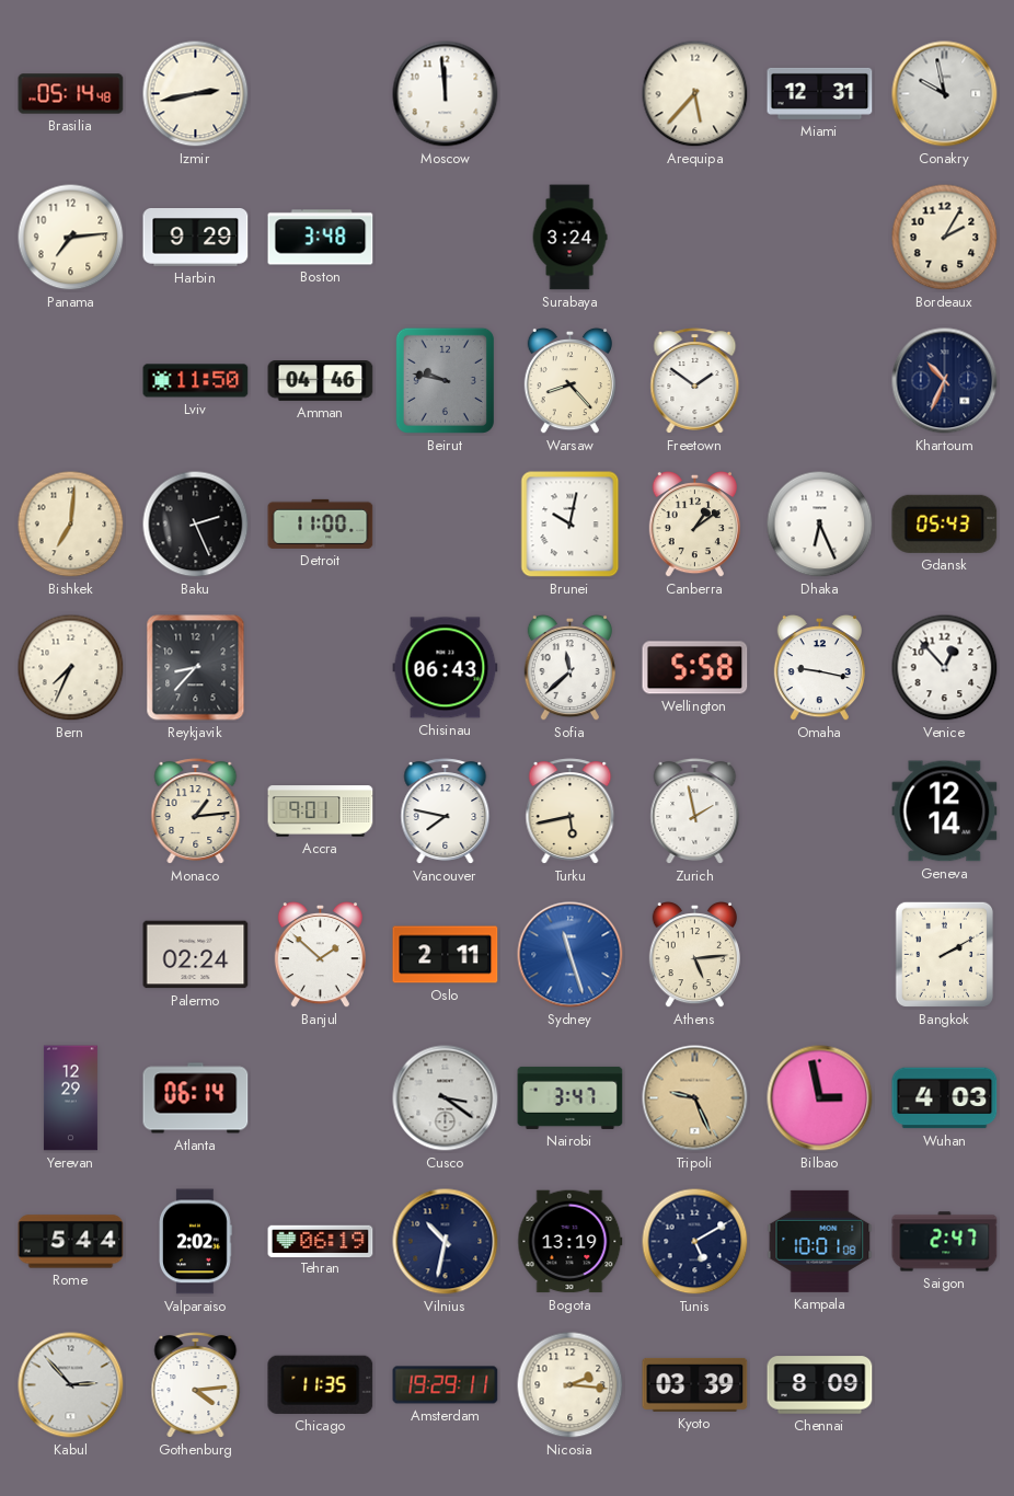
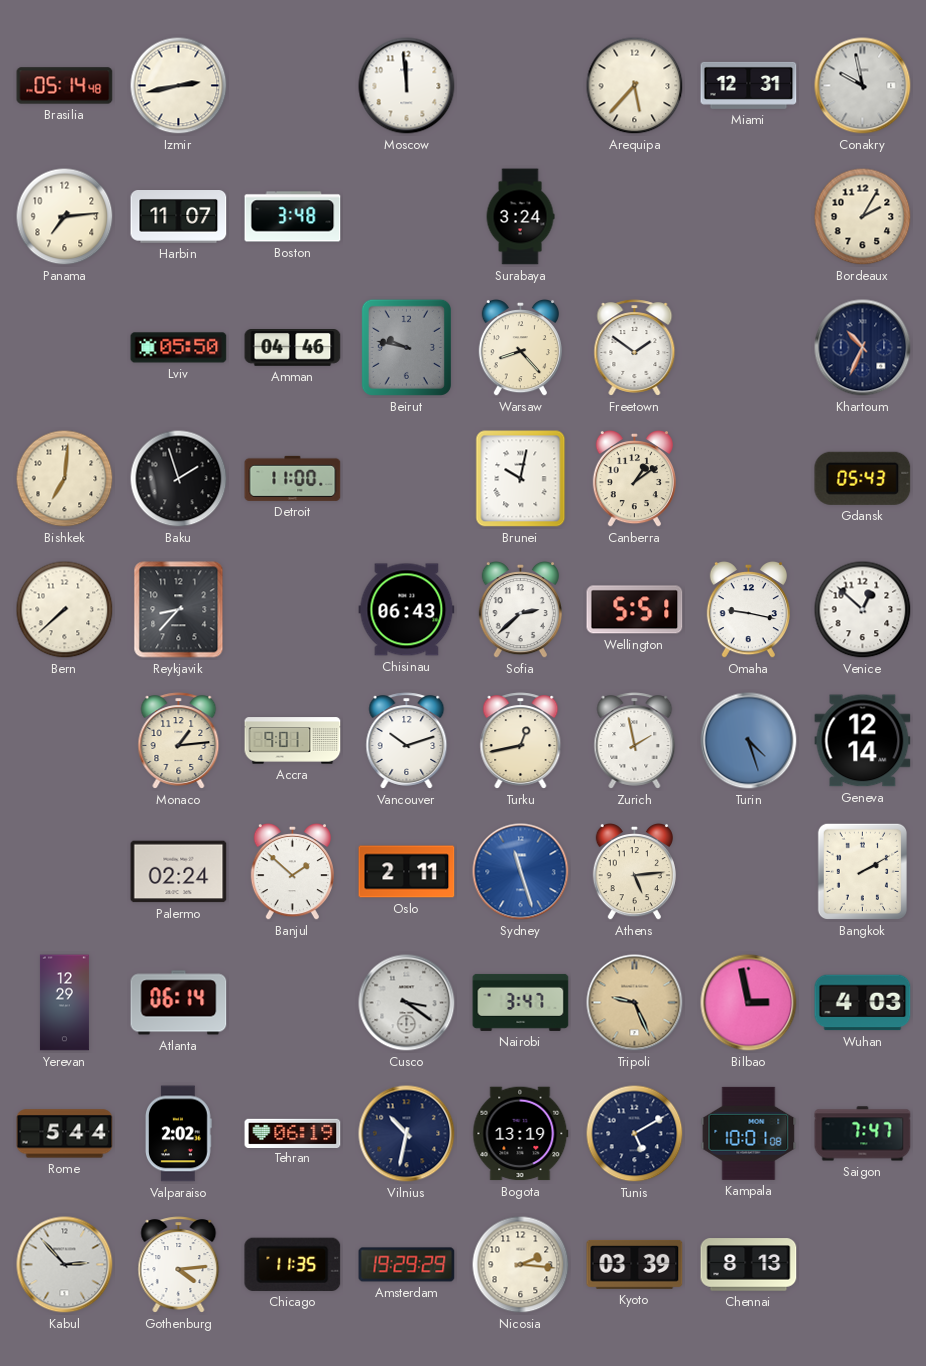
Harbin: 9:29 -> 11:07
Lviv: 11:50 -> 05:50
Baku: 2:26 -> 1:57
Dhaka: 6:26 -> none
Bern: 7:34 -> 7:38
Sofia: 11:38 -> 2:38
Wellington: 5:58 -> 5:51
Venice: 12:53 -> 12:52
Vancouver: 7:47 -> 10:12
Turku: 5:43 -> 12:43
Turin: none -> 4:27
Saigon: 2:47 -> 7:47
Amsterdam: 19:29:11 -> 19:29:29
Chennai: 8:09 -> 8:13
